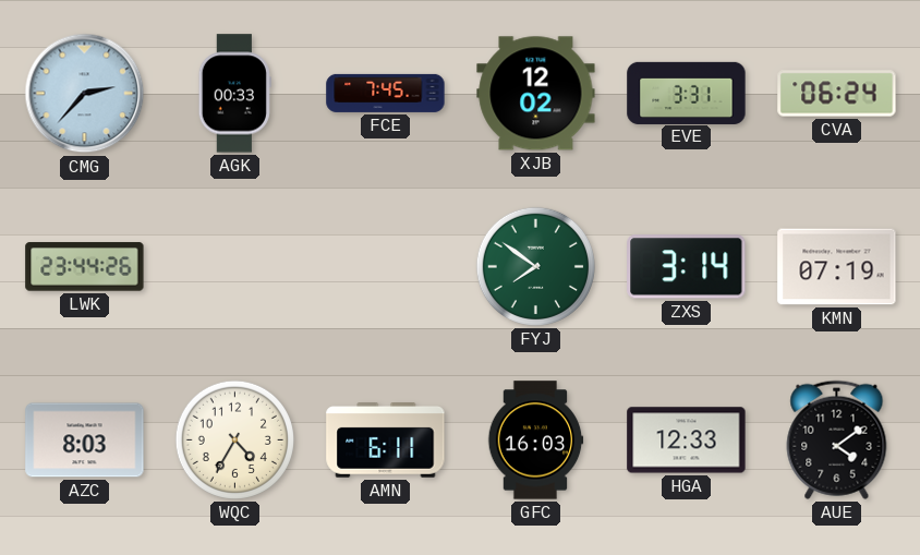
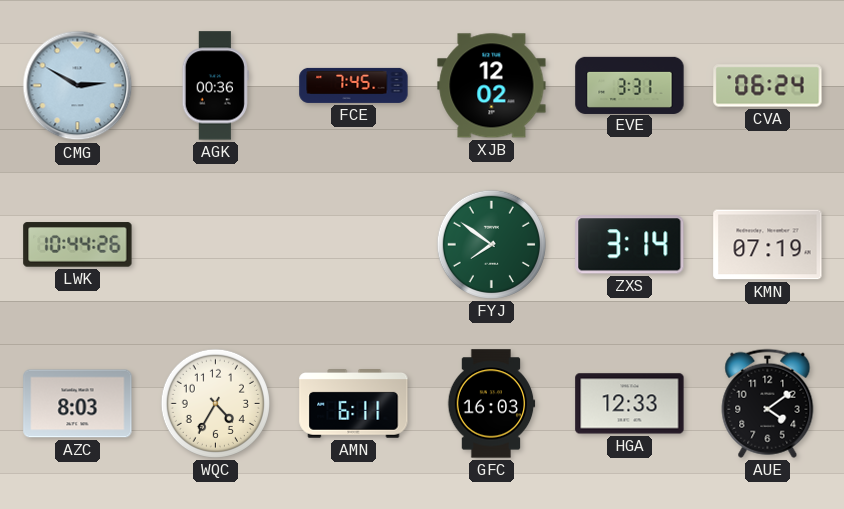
CMG: 2:37 -> 2:50
AGK: 00:33 -> 00:36
LWK: 23:44 -> 10:44
